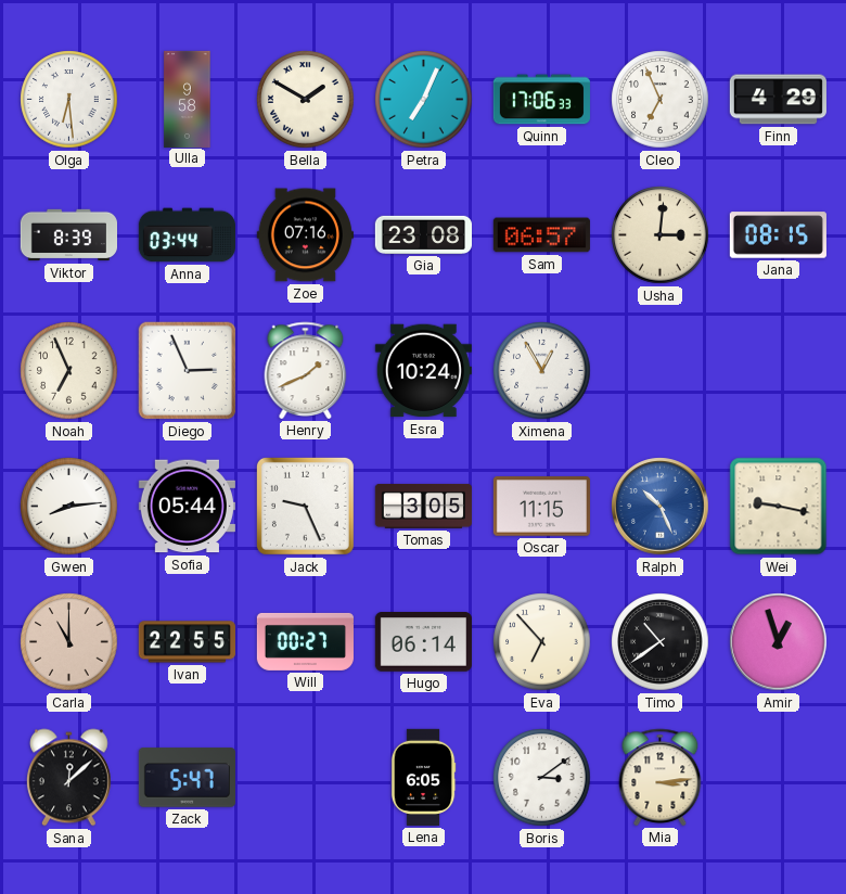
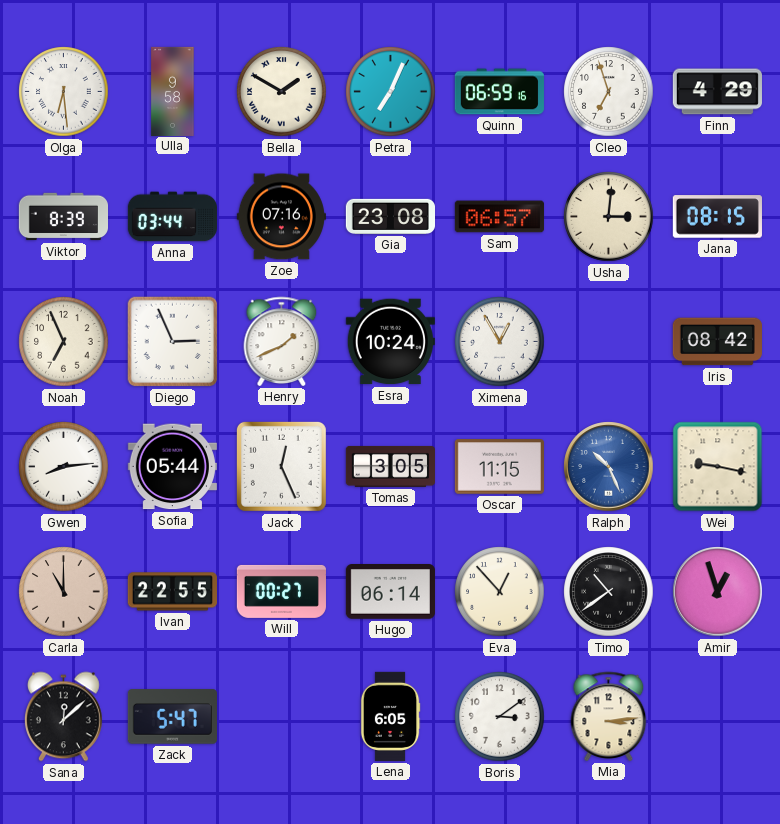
Quinn: 17:06 -> 06:59
Cleo: 6:56 -> 6:57
Iris: none -> 08:42
Jack: 9:26 -> 12:26
Eva: 6:53 -> 12:53
